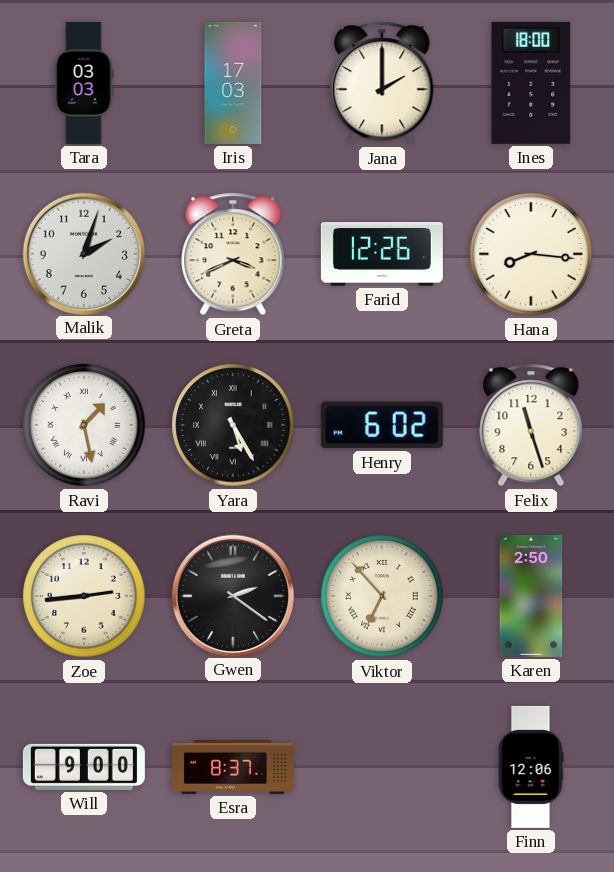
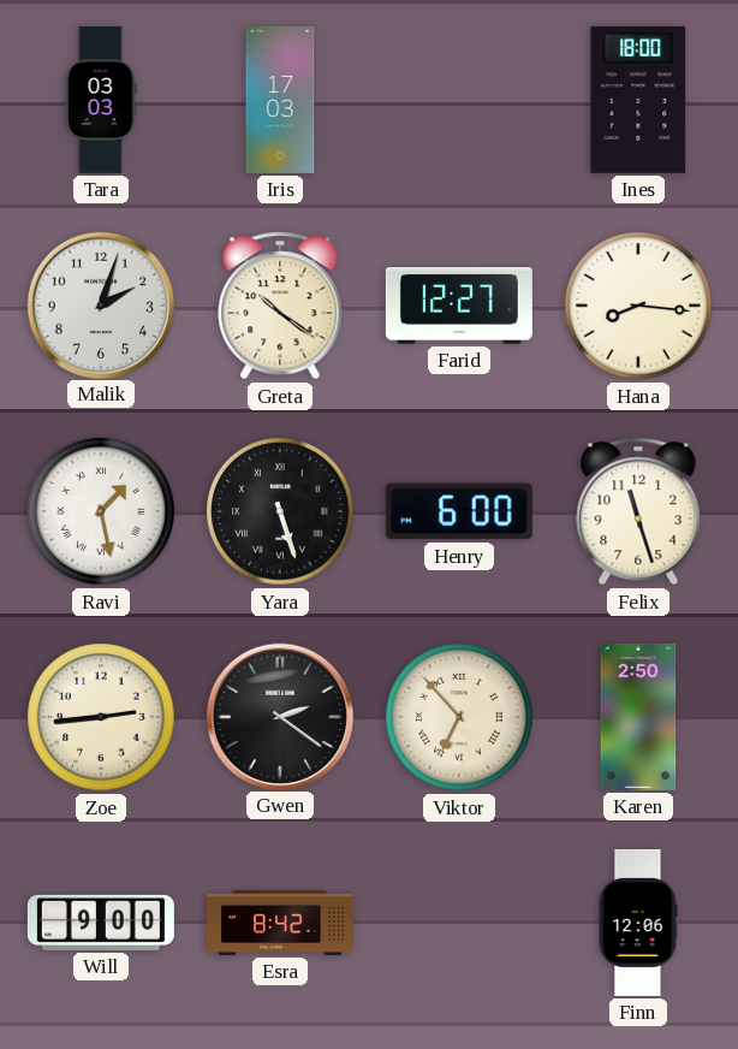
Jana: 2:00 -> none
Greta: 3:41 -> 10:21
Farid: 12:26 -> 12:27
Yara: 5:25 -> 5:27
Henry: 6:02 -> 6:00
Esra: 8:37 -> 8:42
